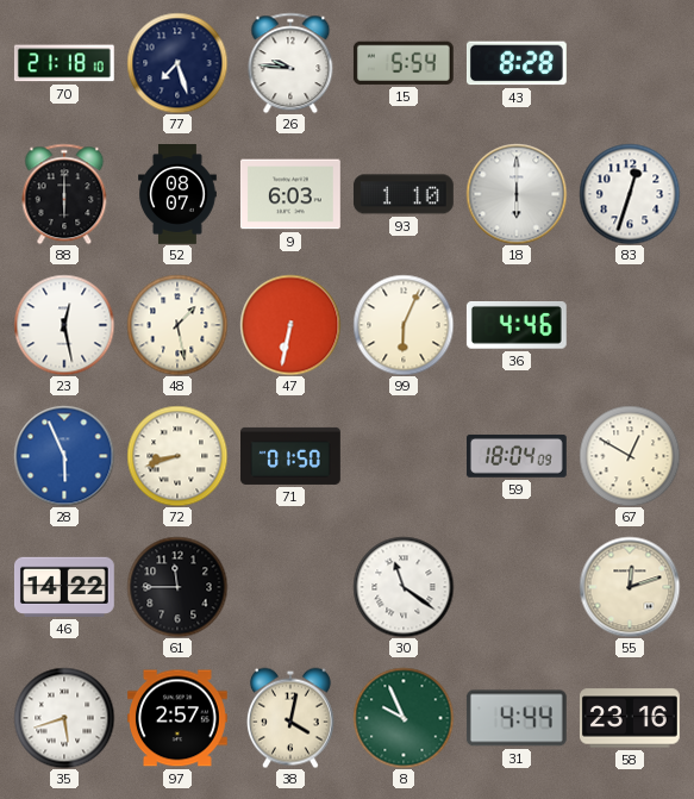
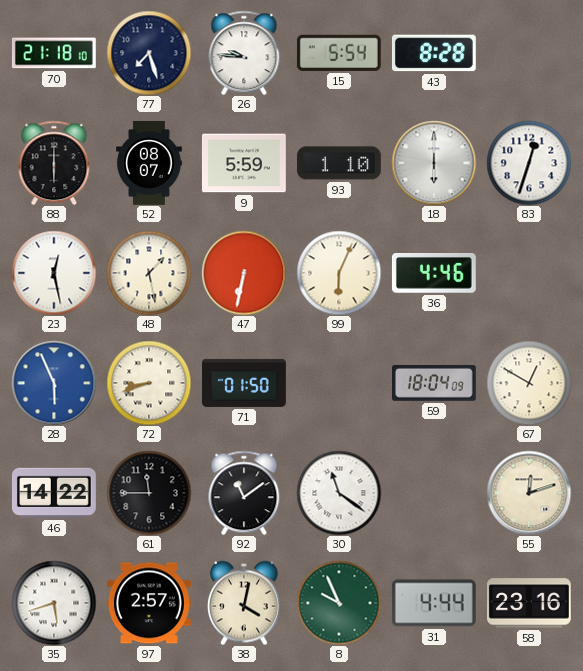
9: 6:03 -> 5:59
92: none -> 11:09
